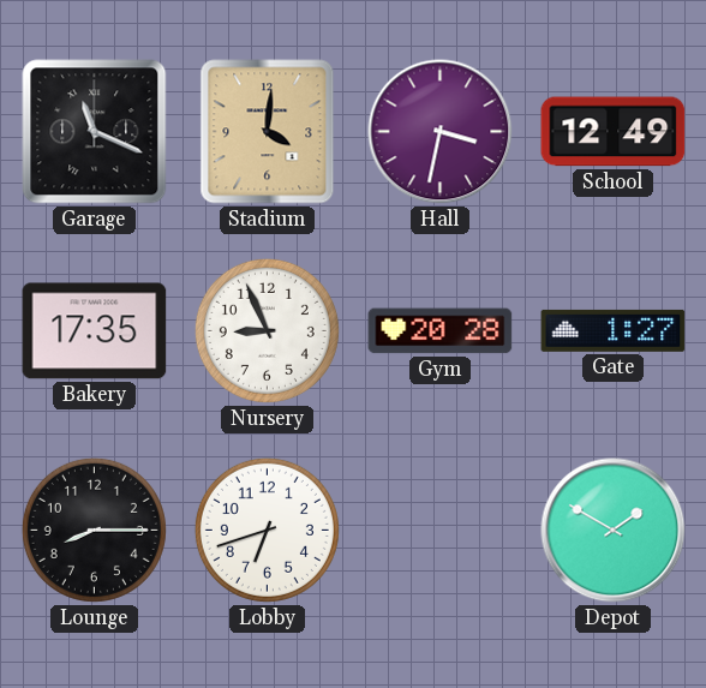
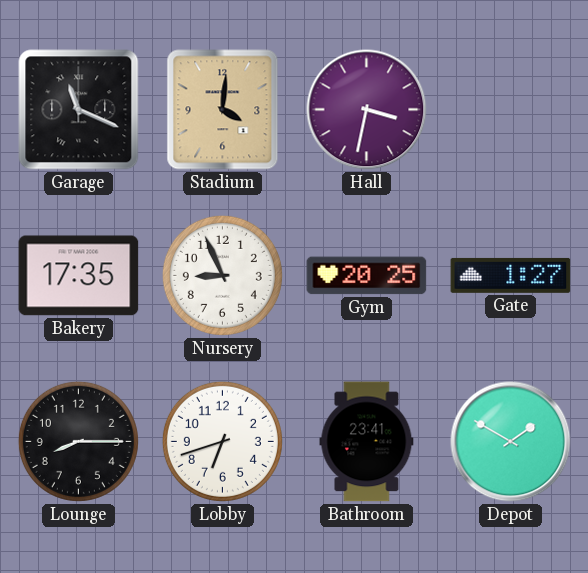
School: 12:49 -> none
Gym: 20:28 -> 20:25
Bathroom: none -> 23:41
